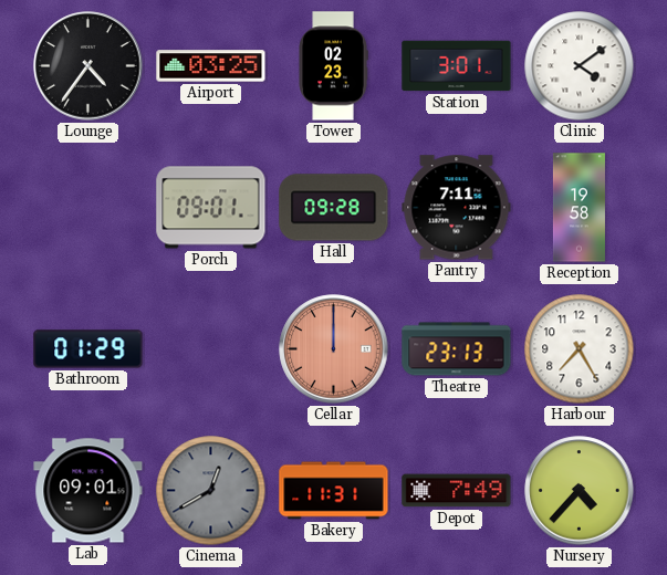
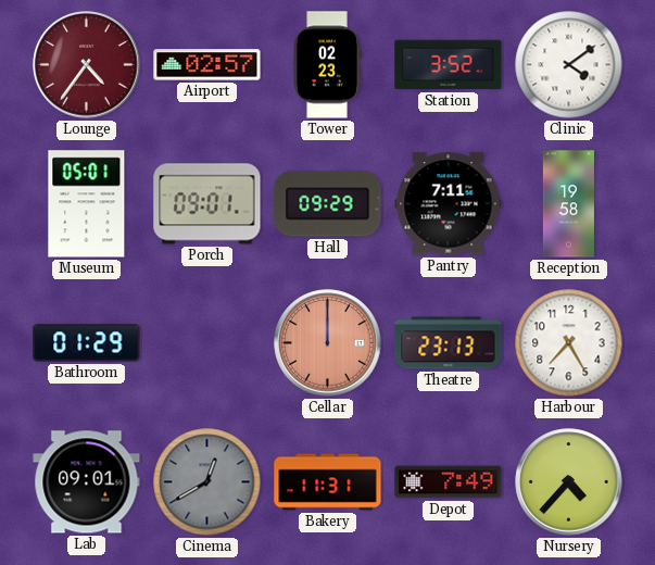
Lounge dial: black -> burgundy
Airport: 03:25 -> 02:57
Station: 3:01 -> 3:52
Museum: none -> 05:01
Hall: 09:28 -> 09:29
